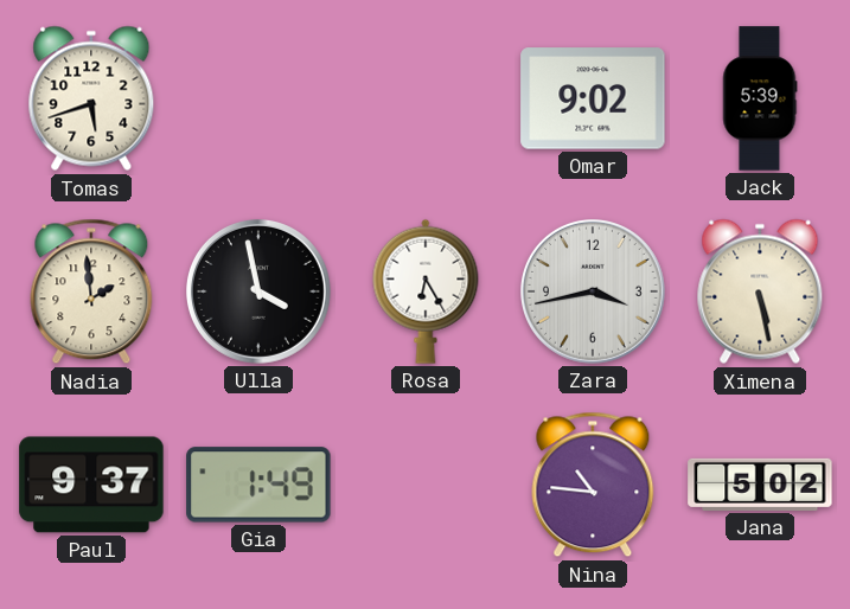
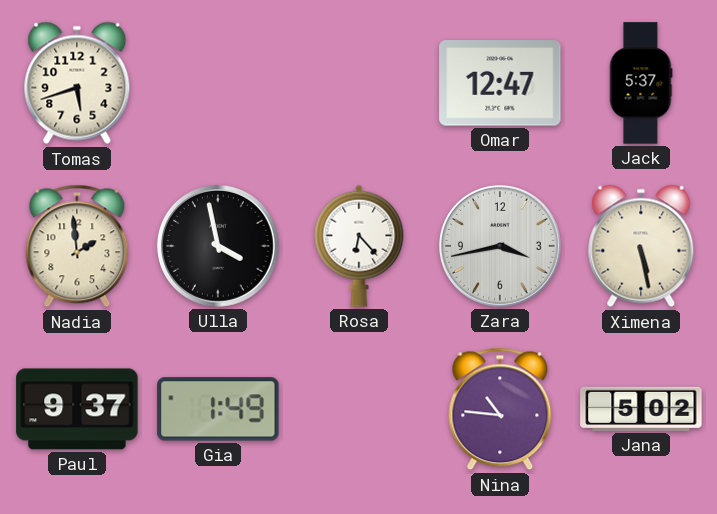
Omar: 9:02 -> 12:47
Jack: 5:39 -> 5:37
Rosa: 6:25 -> 6:23
